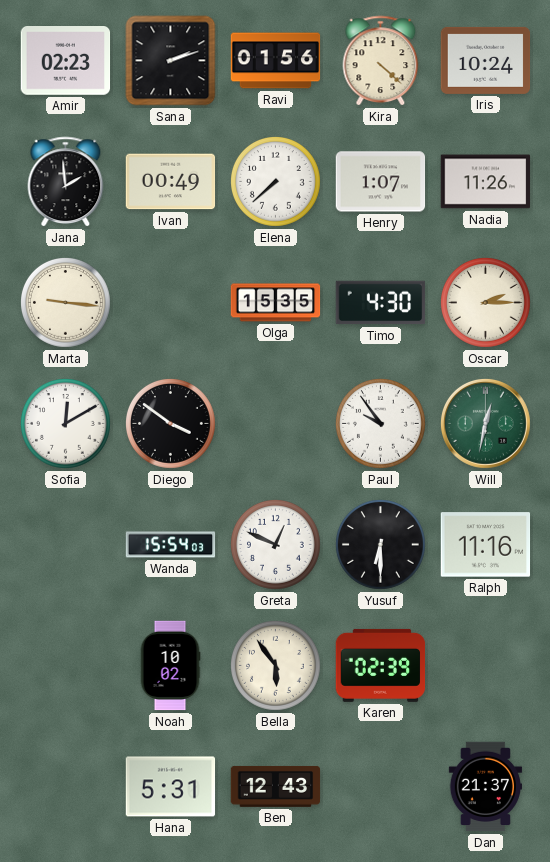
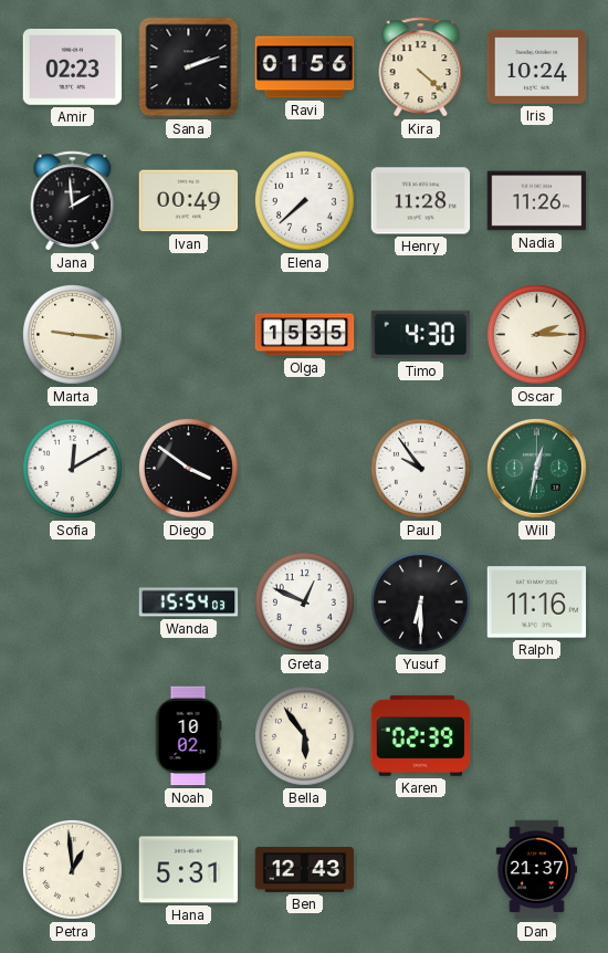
Henry: 1:07 -> 11:28
Petra: none -> 12:59
